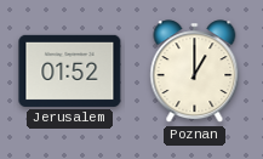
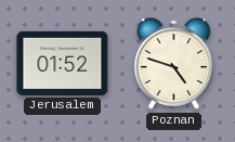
Poznan: 1:00 -> 4:48
